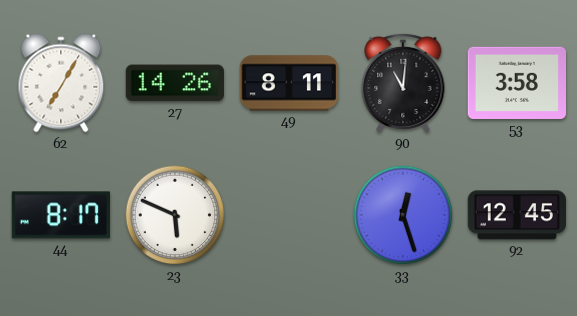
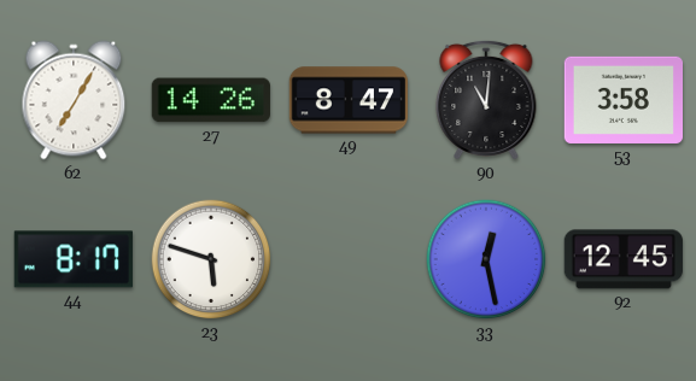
49: 8:11 -> 8:47
23: 5:49 -> 5:48
33: 12:27 -> 12:28
